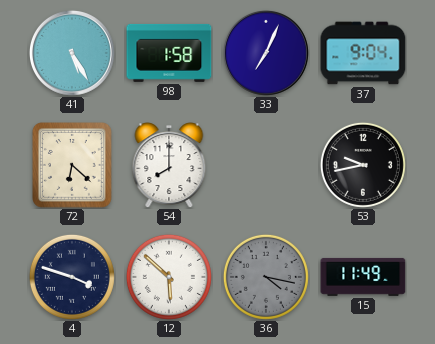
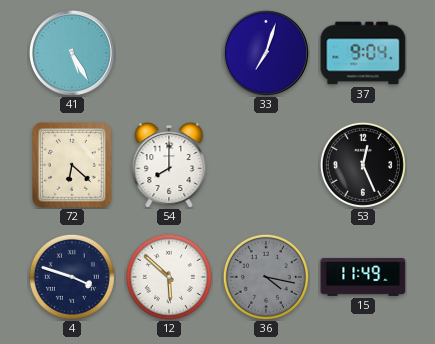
98: 1:58 -> none
33: 7:04 -> 7:03
53: 9:43 -> 12:26
